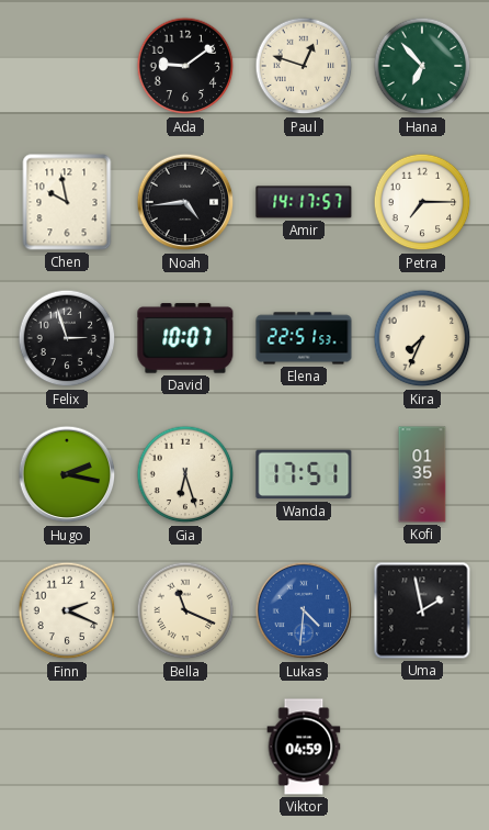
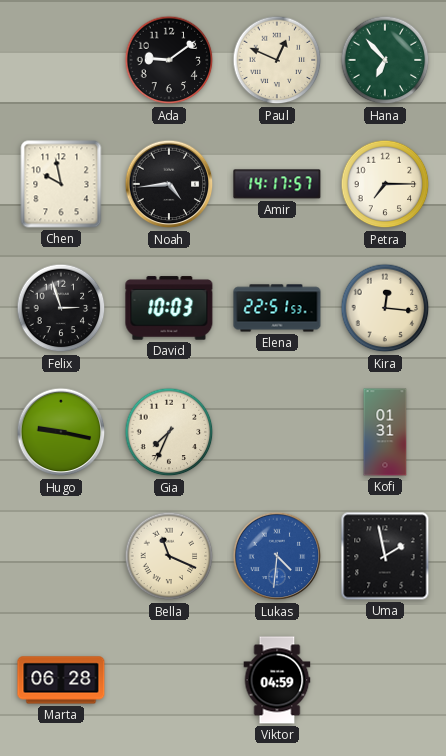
Paul: 12:48 -> 12:49
David: 10:07 -> 10:03
Kira: 7:34 -> 12:16
Hugo: 2:17 -> 9:17
Gia: 6:27 -> 7:34
Wanda: 17:51 -> none
Kofi: 01:35 -> 01:31
Finn: 2:19 -> none
Marta: none -> 06:28
